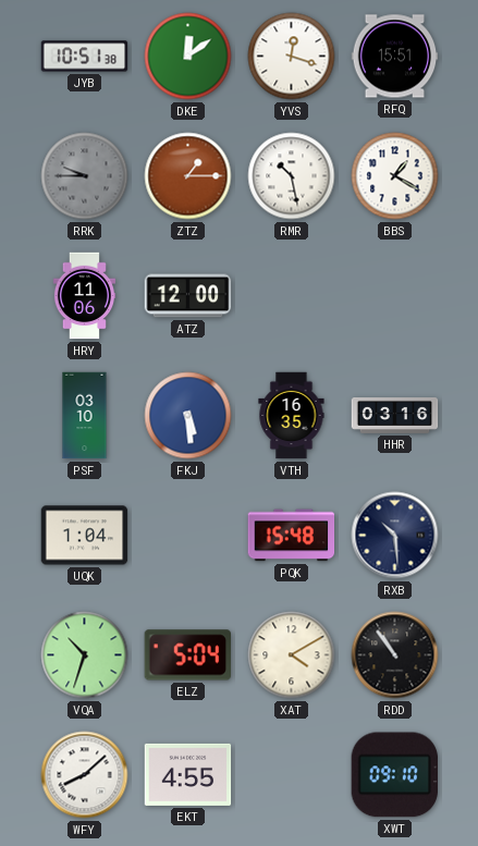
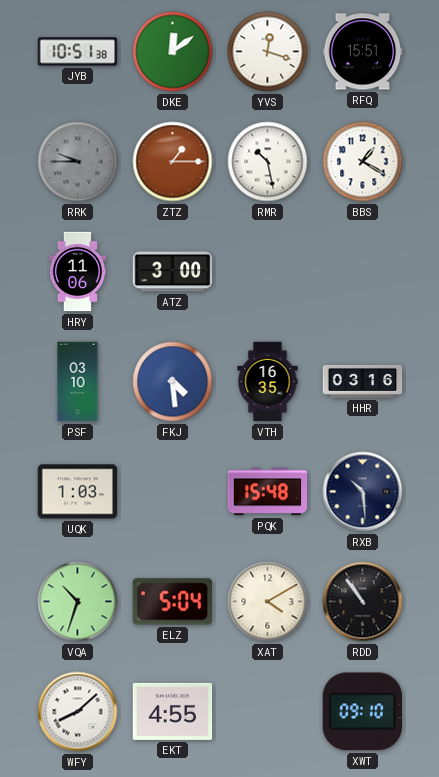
ATZ: 12:00 -> 3:00
FKJ: 5:29 -> 4:29
UQK: 1:04 -> 1:03
